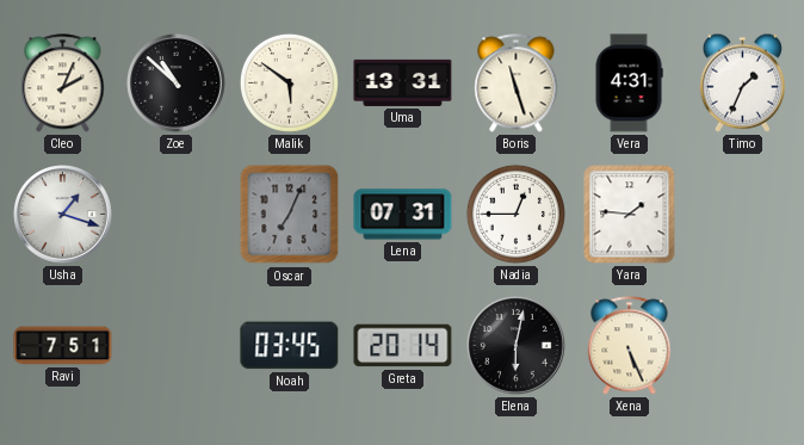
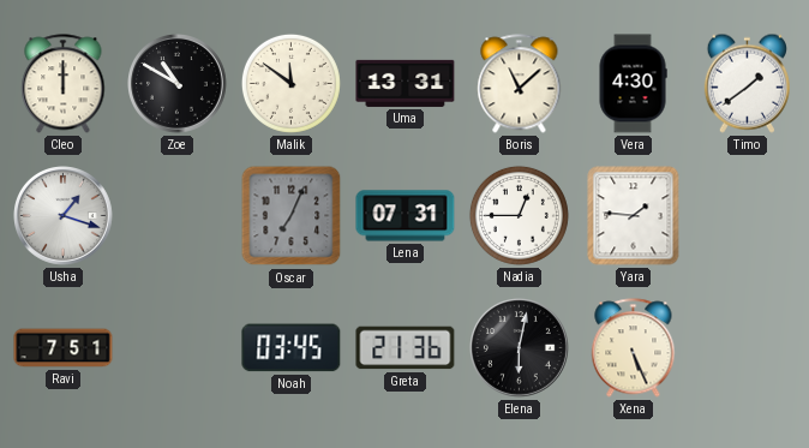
Cleo: 2:04 -> 12:00
Zoe: 10:52 -> 10:50
Malik: 5:51 -> 11:51
Boris: 11:27 -> 11:08
Vera: 4:31 -> 4:30
Timo: 1:34 -> 1:39
Greta: 20:14 -> 21:36
